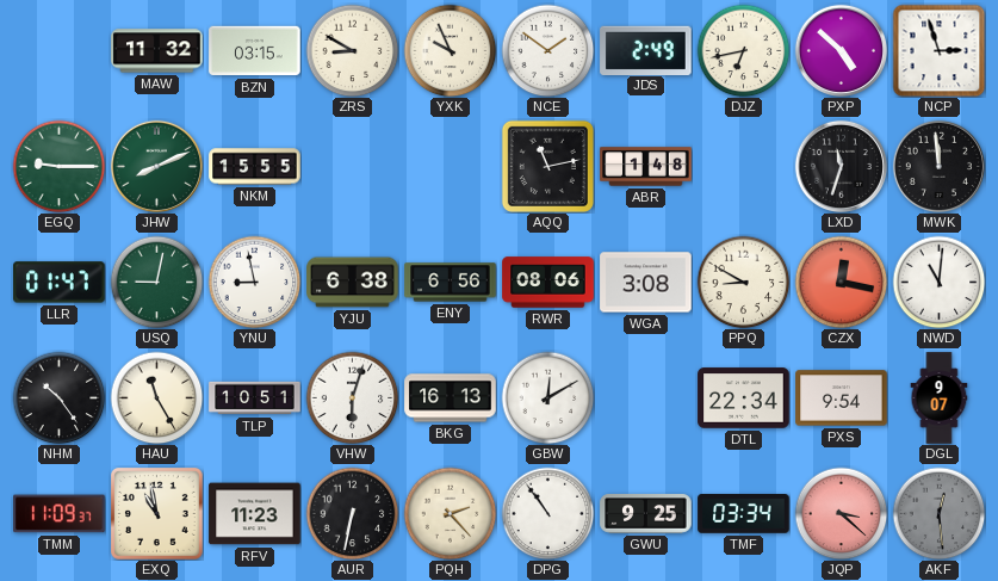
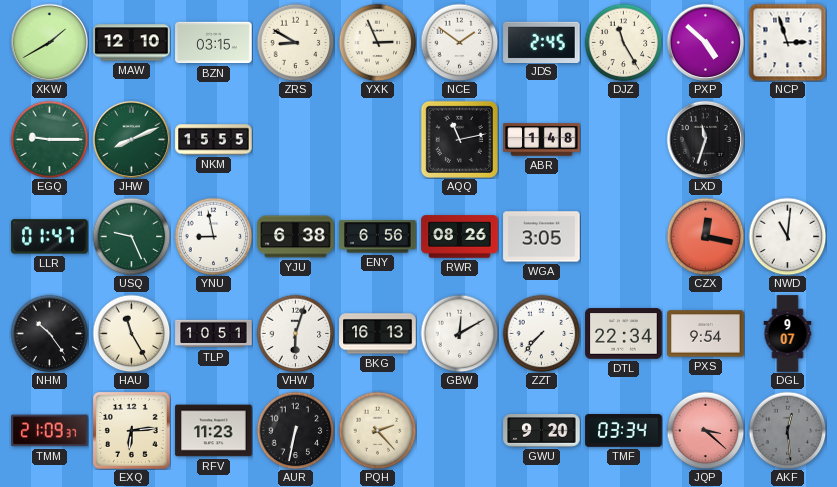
XKW: none -> 1:40
MAW: 11:32 -> 12:10
YXK: 9:56 -> 2:56
JDS: 2:49 -> 2:45
DJZ: 6:43 -> 11:25
MWK: 11:59 -> none
USQ: 9:02 -> 9:26
RWR: 08:06 -> 08:26
WGA: 3:08 -> 3:05
PPQ: 8:50 -> none
ZZT: none -> 7:37
TMM: 11:09 -> 21:09
EXQ: 10:58 -> 6:14
DPG: 10:54 -> none
GWU: 9:25 -> 9:20
